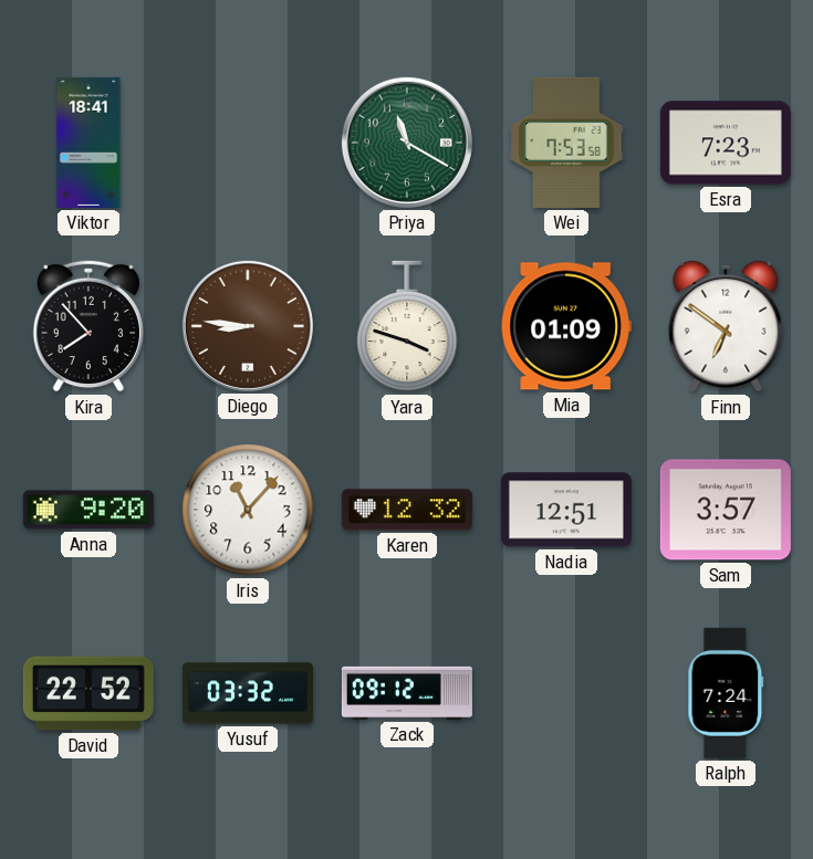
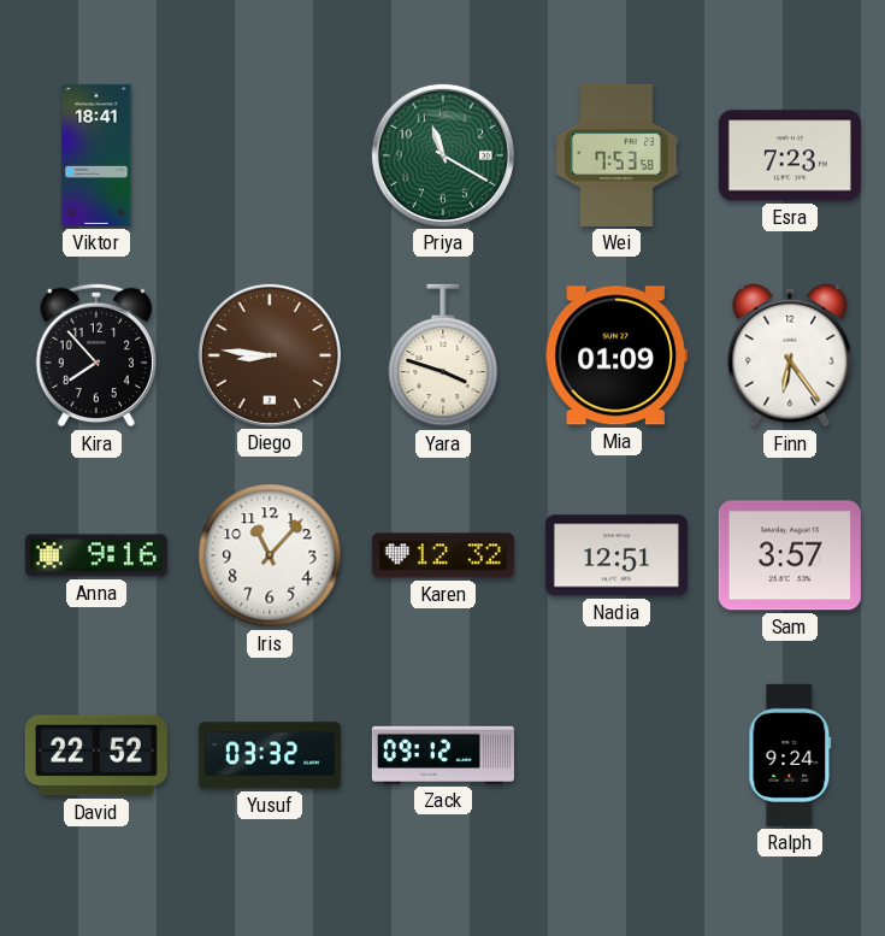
Finn: 6:51 -> 6:24
Anna: 9:20 -> 9:16
Ralph: 7:24 -> 9:24
